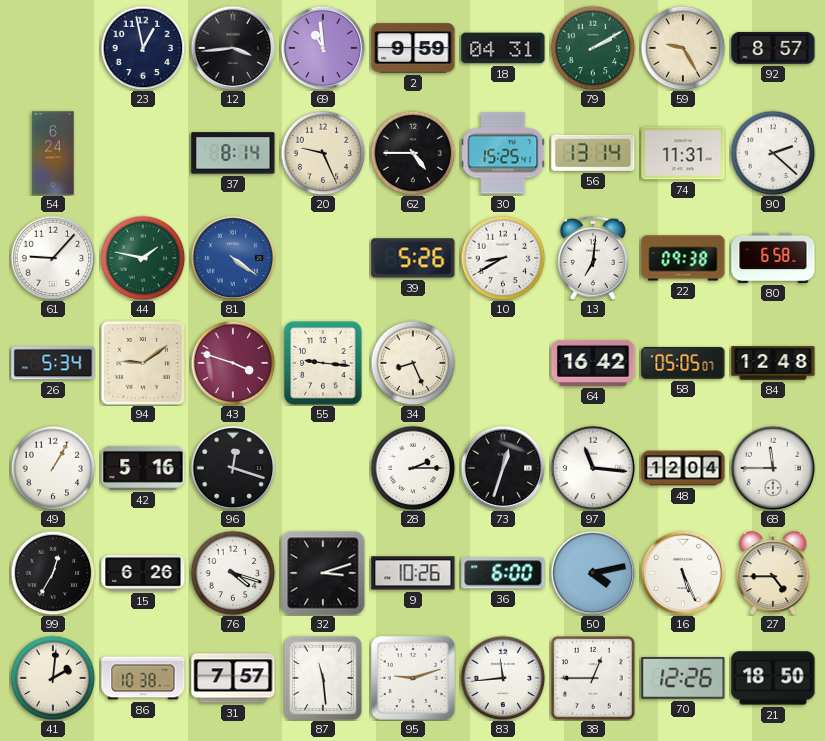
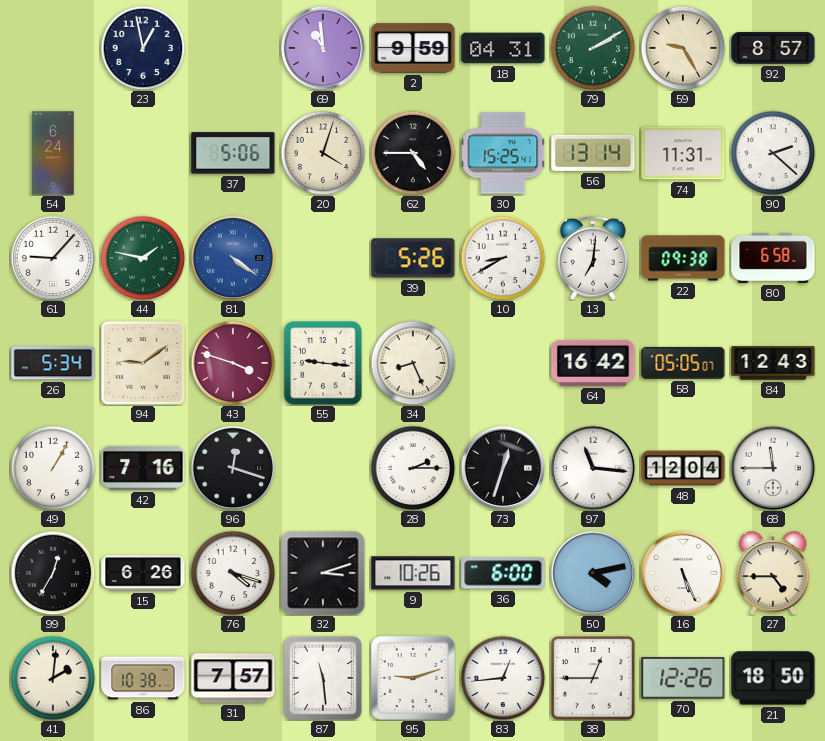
12: 3:44 -> none
37: 8:14 -> 5:06
20: 9:26 -> 4:03
84: 12:48 -> 12:43
42: 5:16 -> 7:16
83: 11:44 -> 12:44
